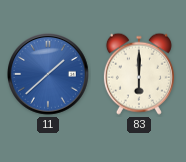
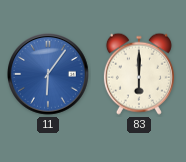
11: 1:38 -> 6:06
